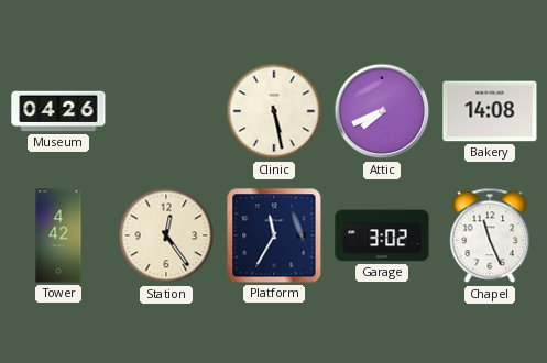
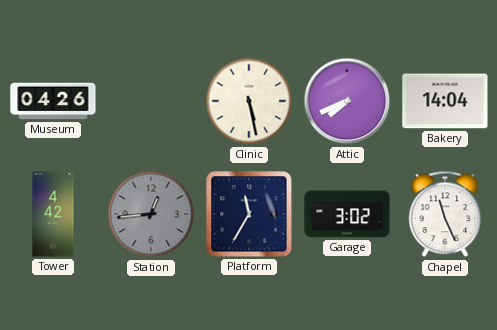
Bakery: 14:08 -> 14:04
Station: 12:24 -> 12:44
Station dial: cream -> grey
